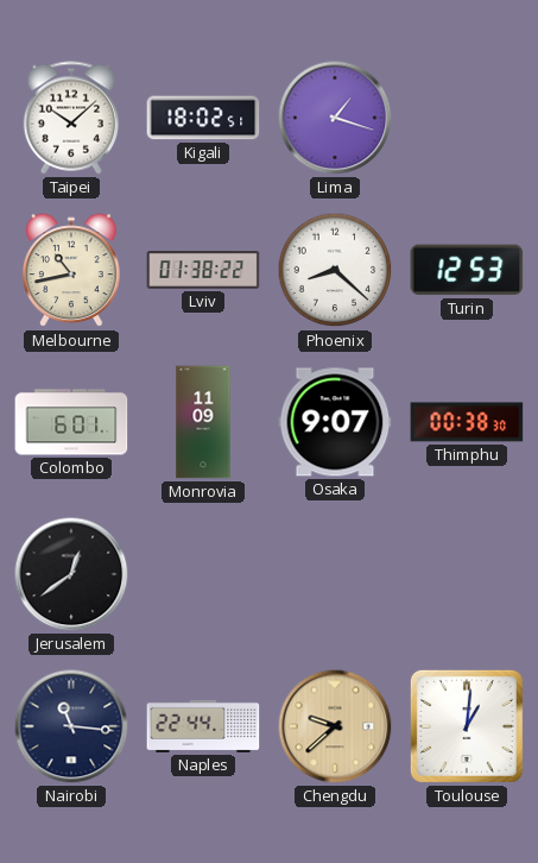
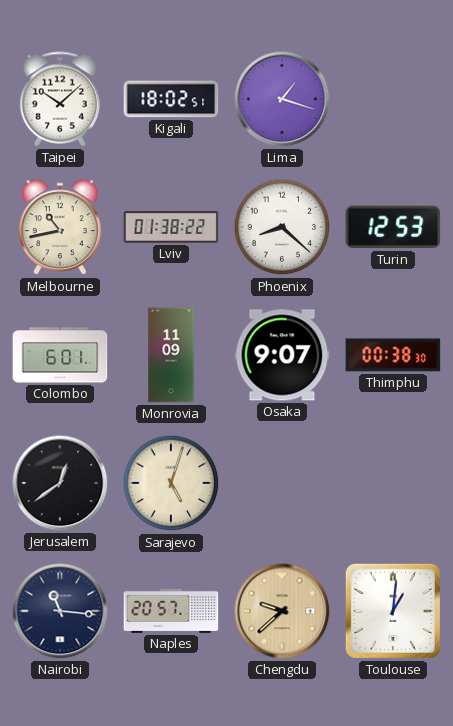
Sarajevo: none -> 5:03
Naples: 22:44 -> 20:57
